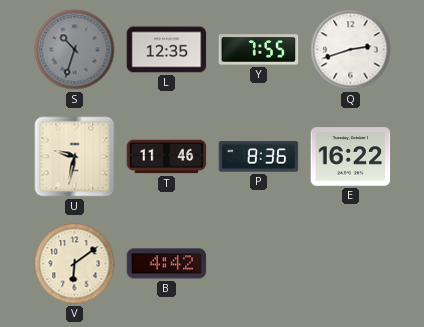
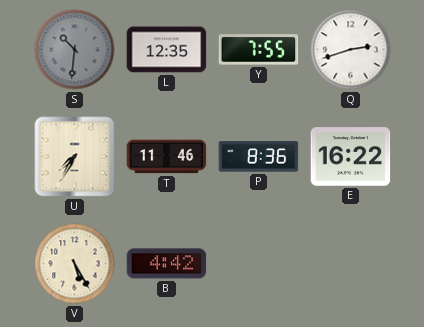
S: 10:33 -> 10:31
U: 9:32 -> 7:35
V: 6:09 -> 5:25
